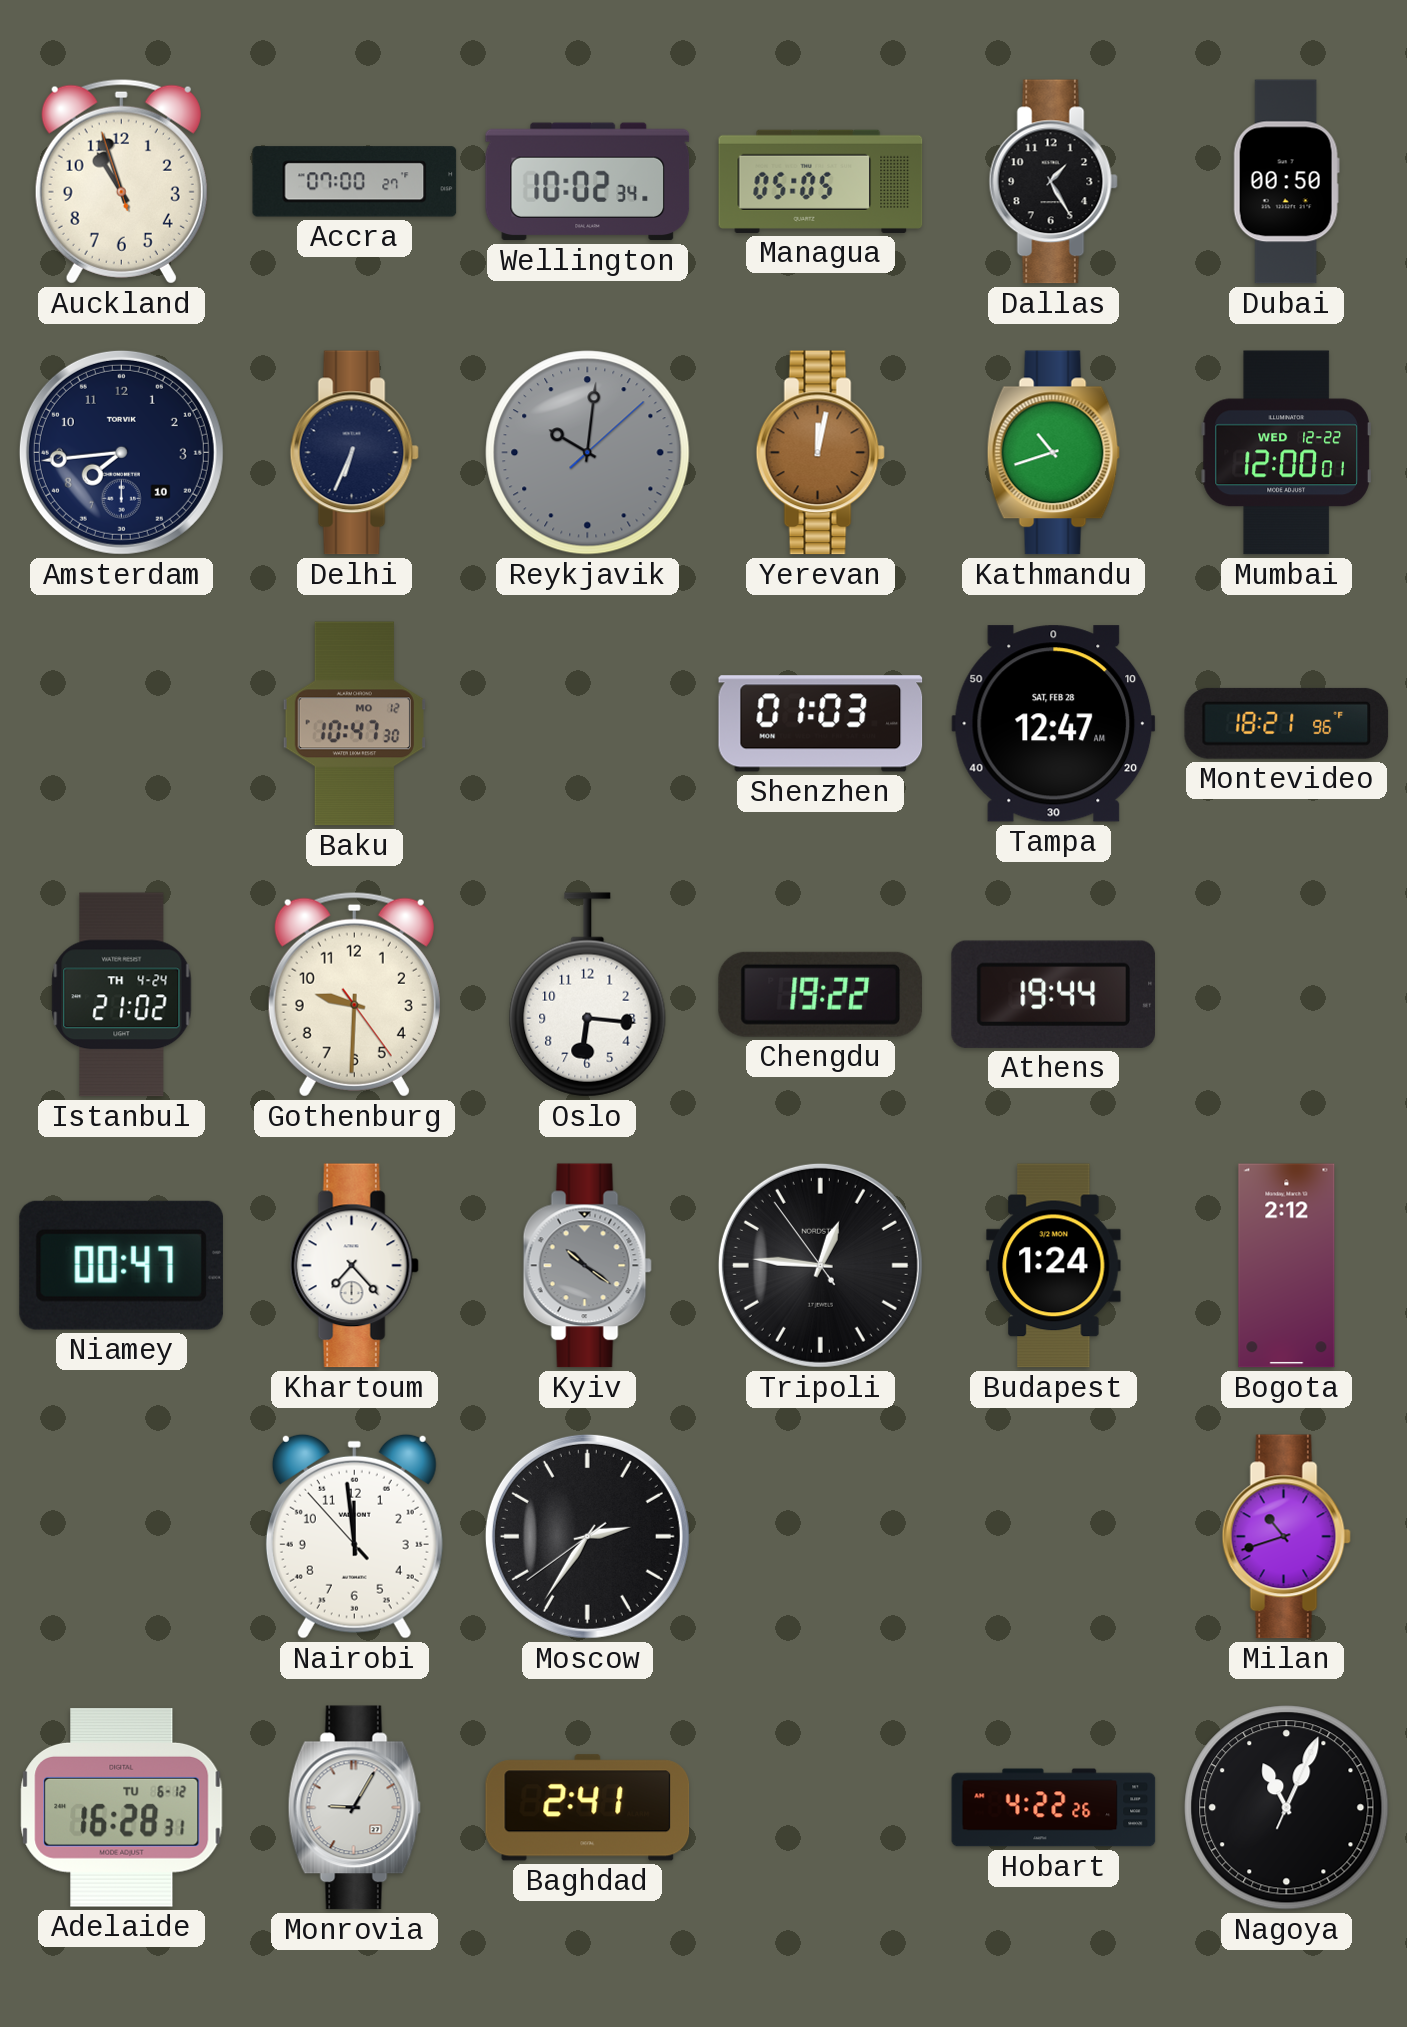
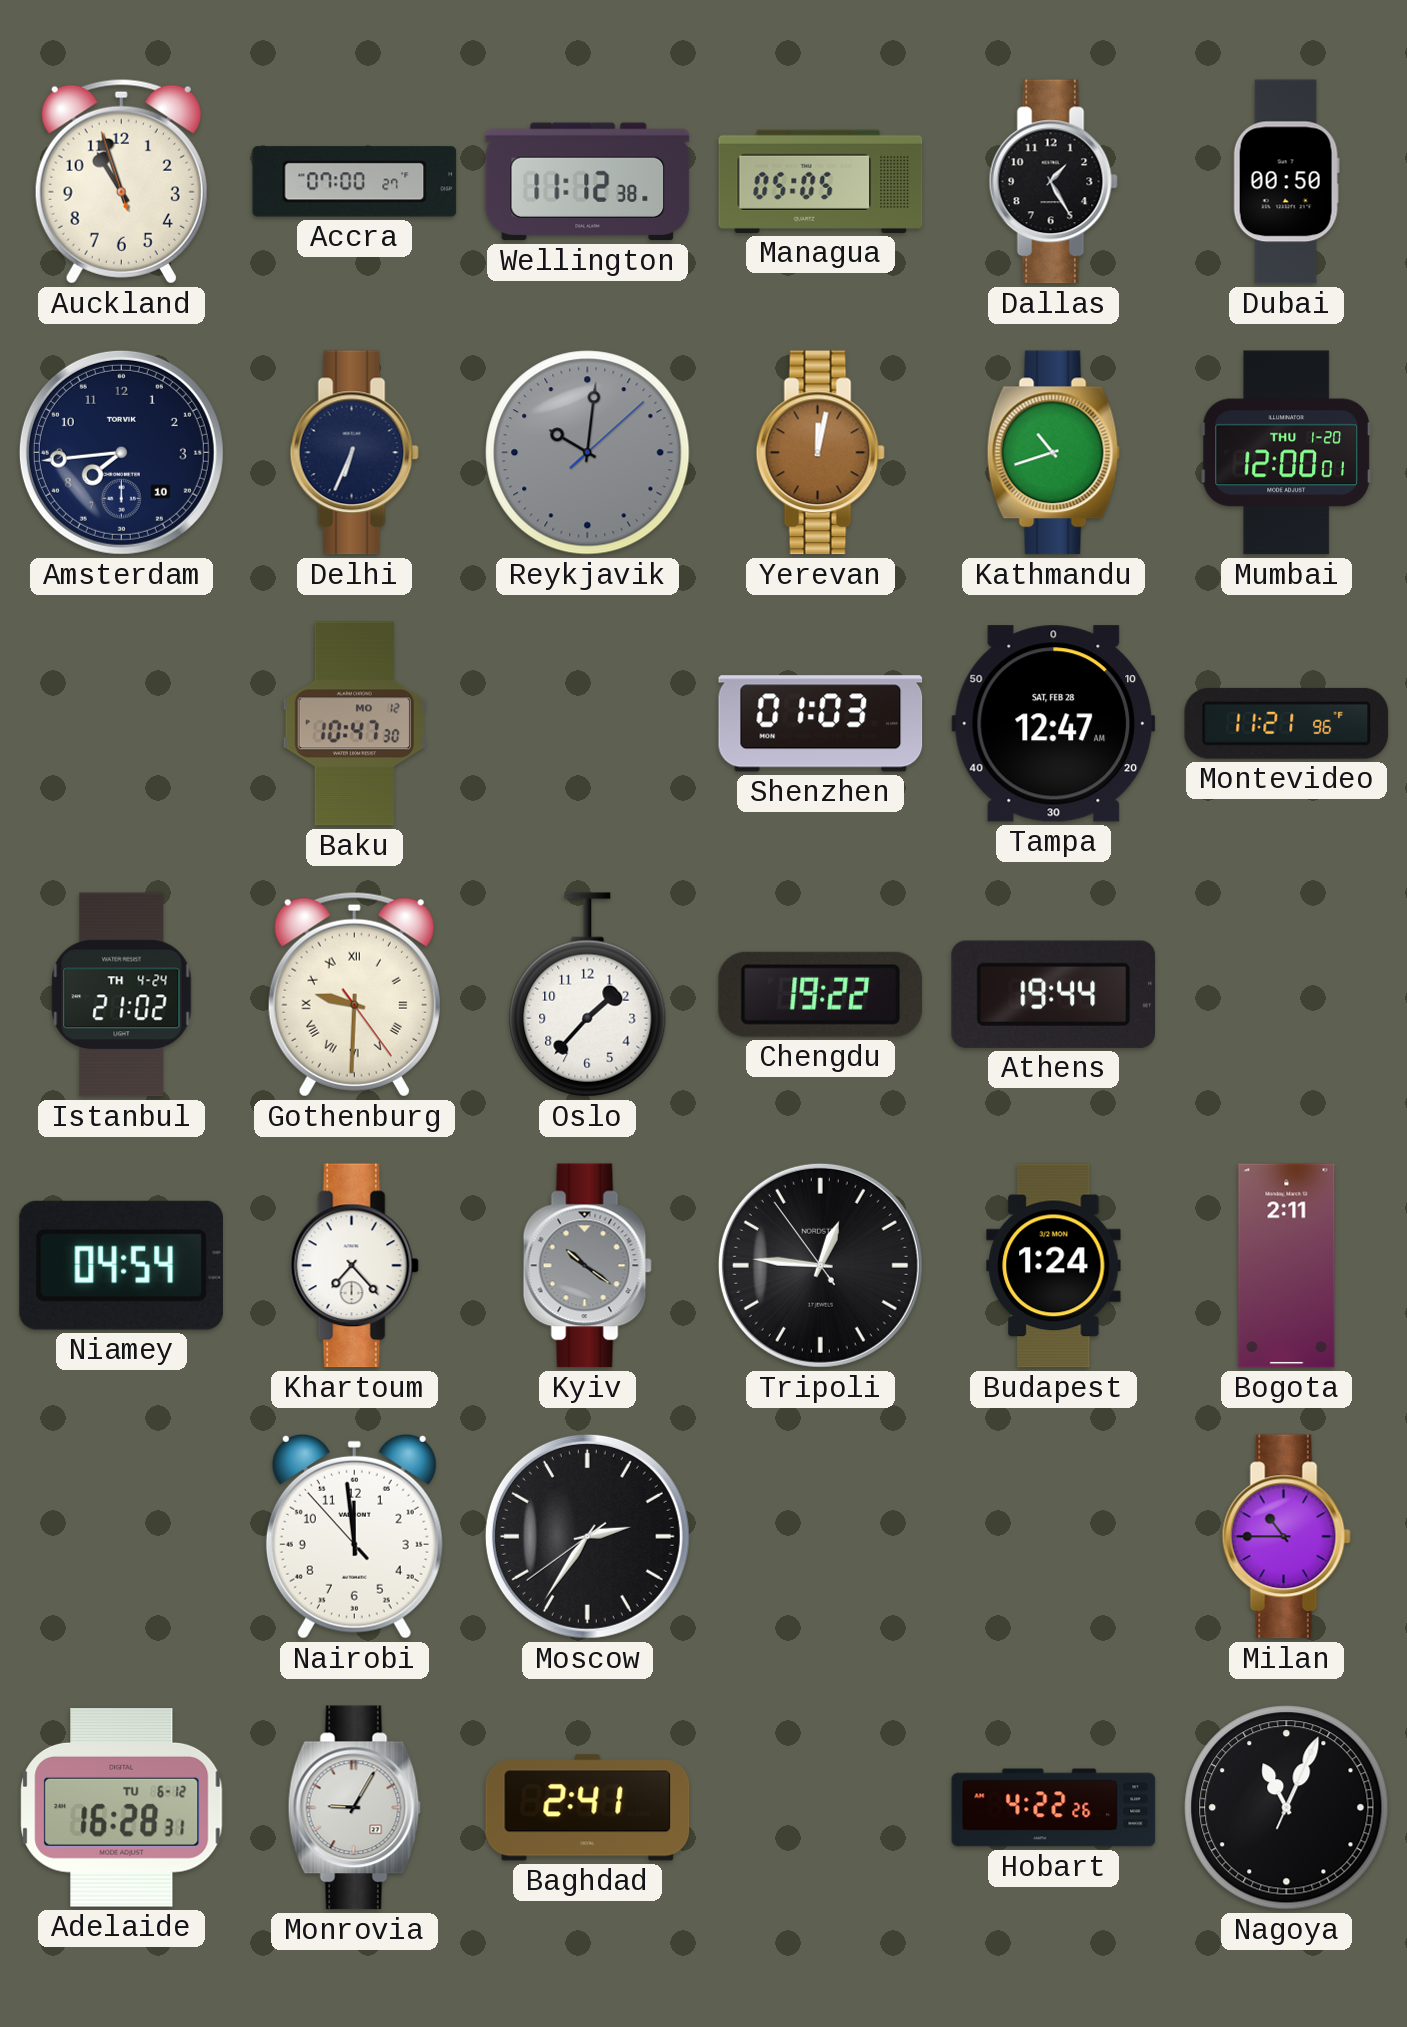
Wellington: 10:02 -> 11:12
Mumbai date: WED 12-22 -> THU 1-20
Montevideo: 18:21 -> 11:21
Gothenburg numerals: Arabic -> Roman
Oslo: 6:16 -> 1:37
Niamey: 00:47 -> 04:54
Bogota: 2:12 -> 2:11
Milan: 10:42 -> 10:45
